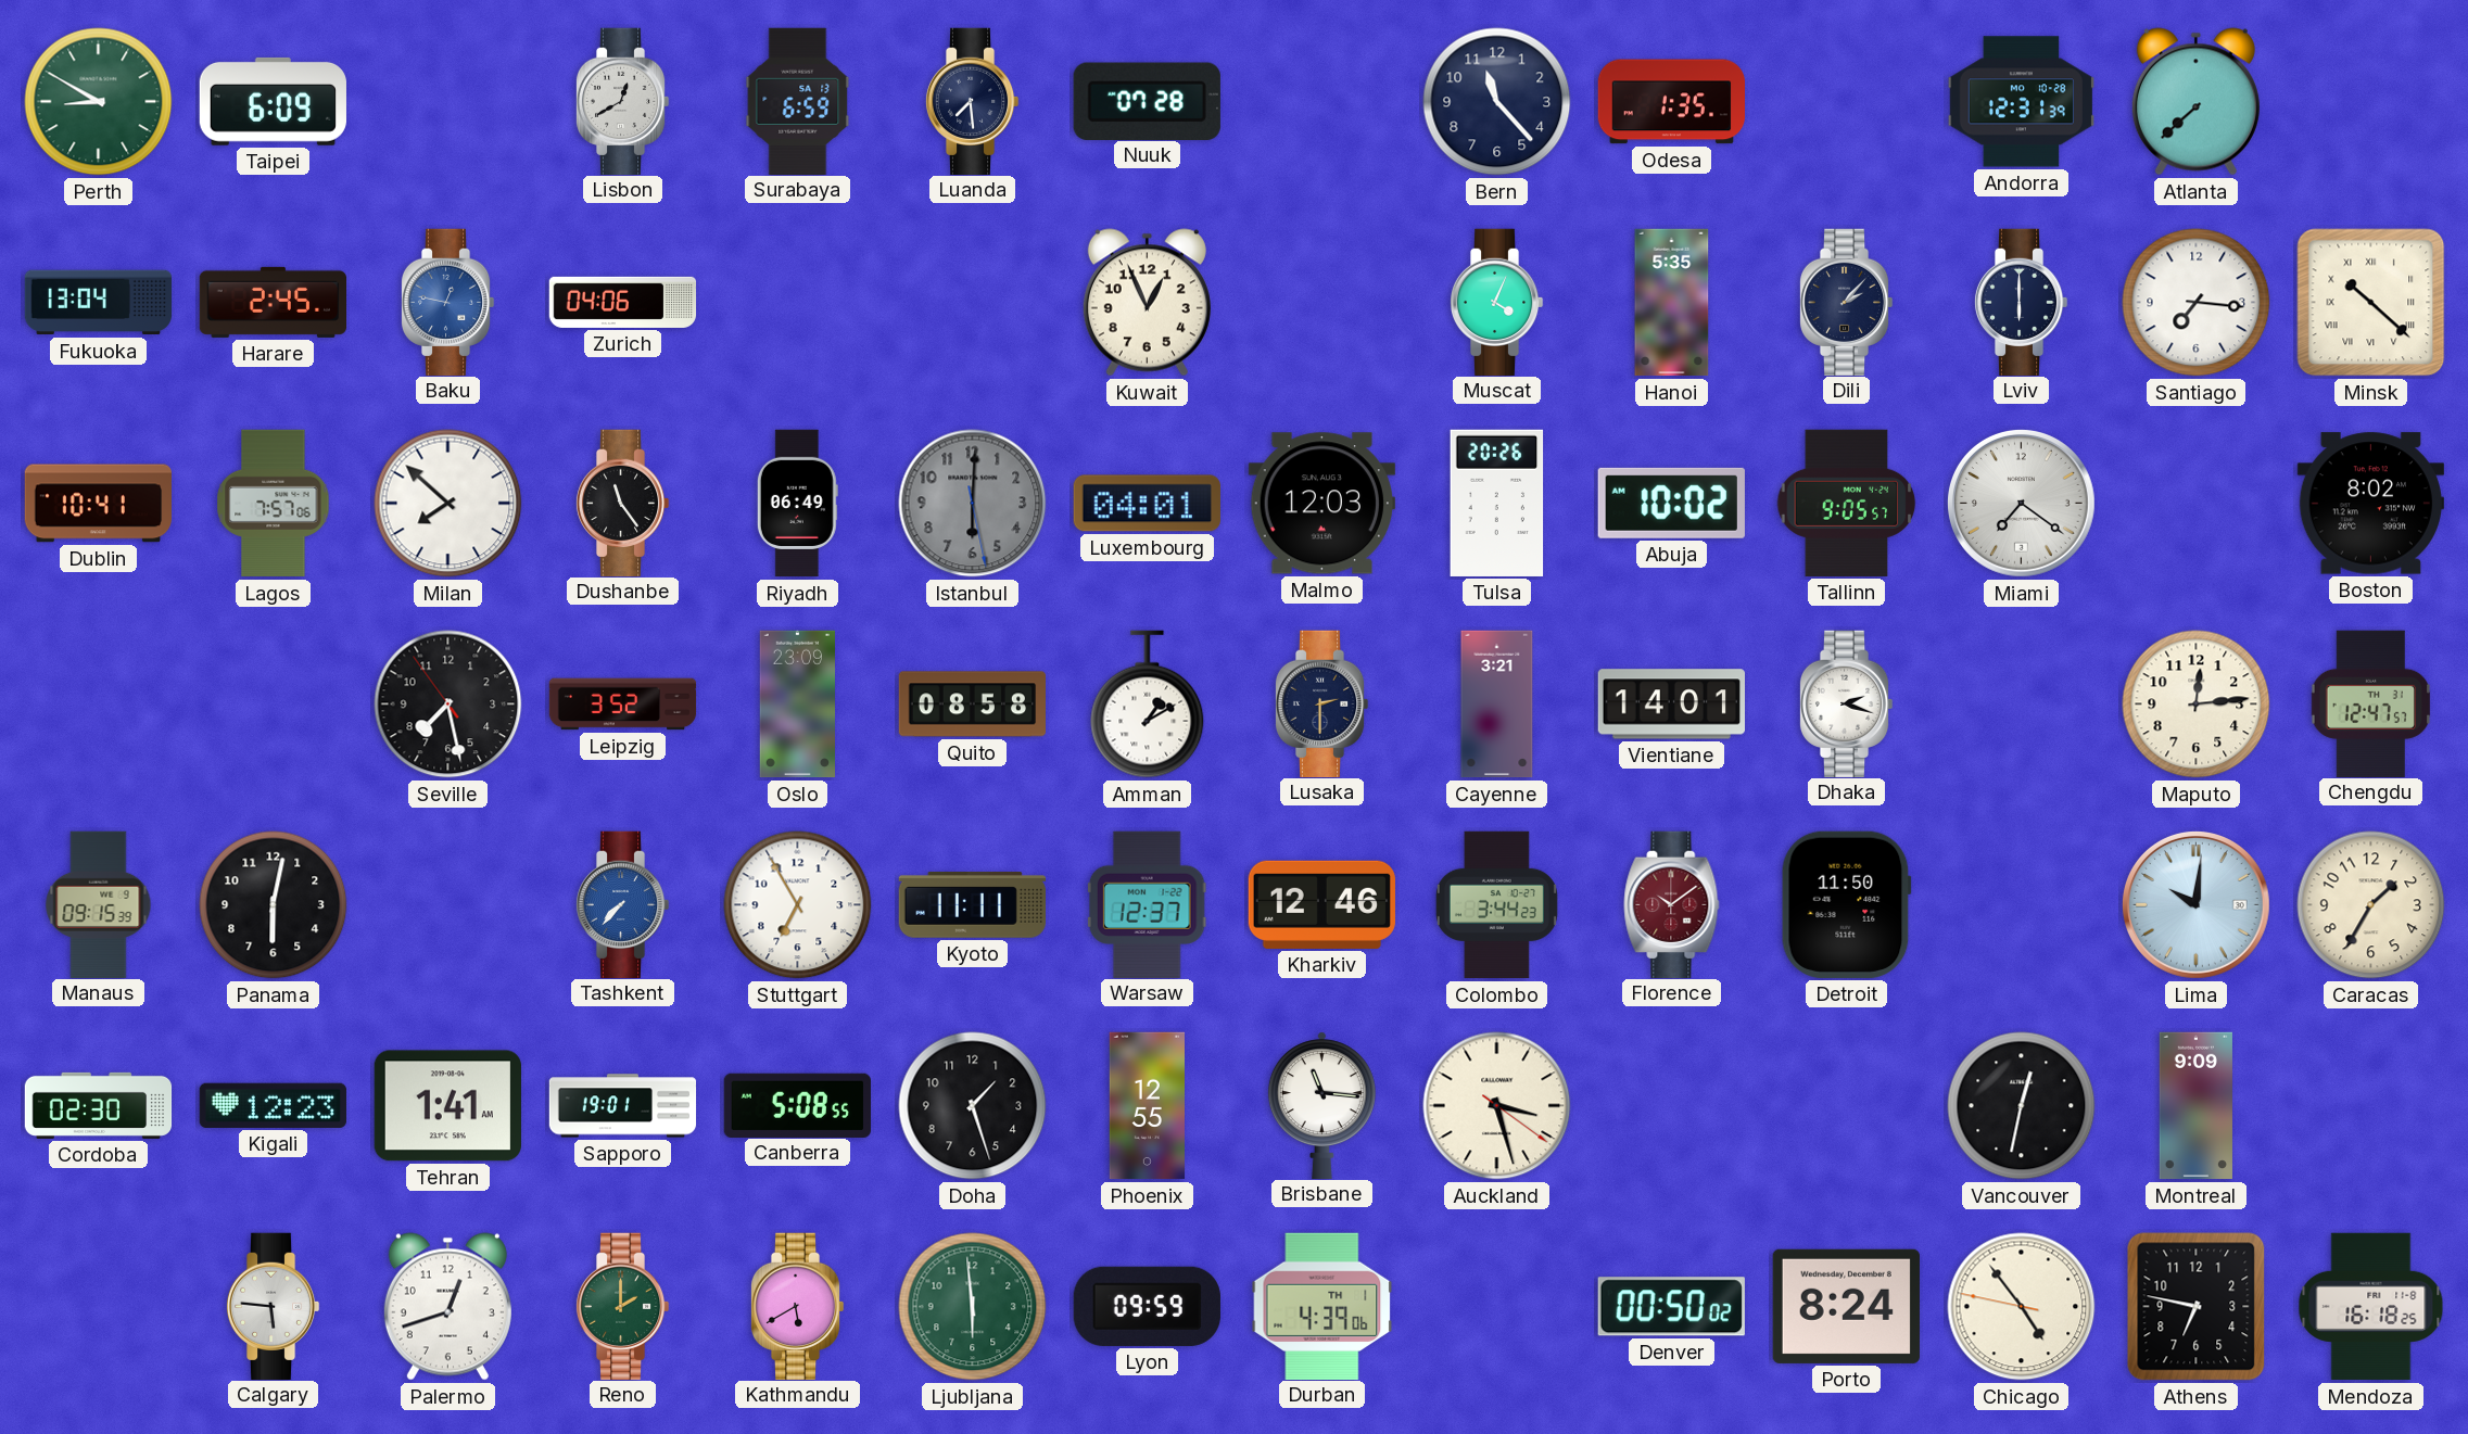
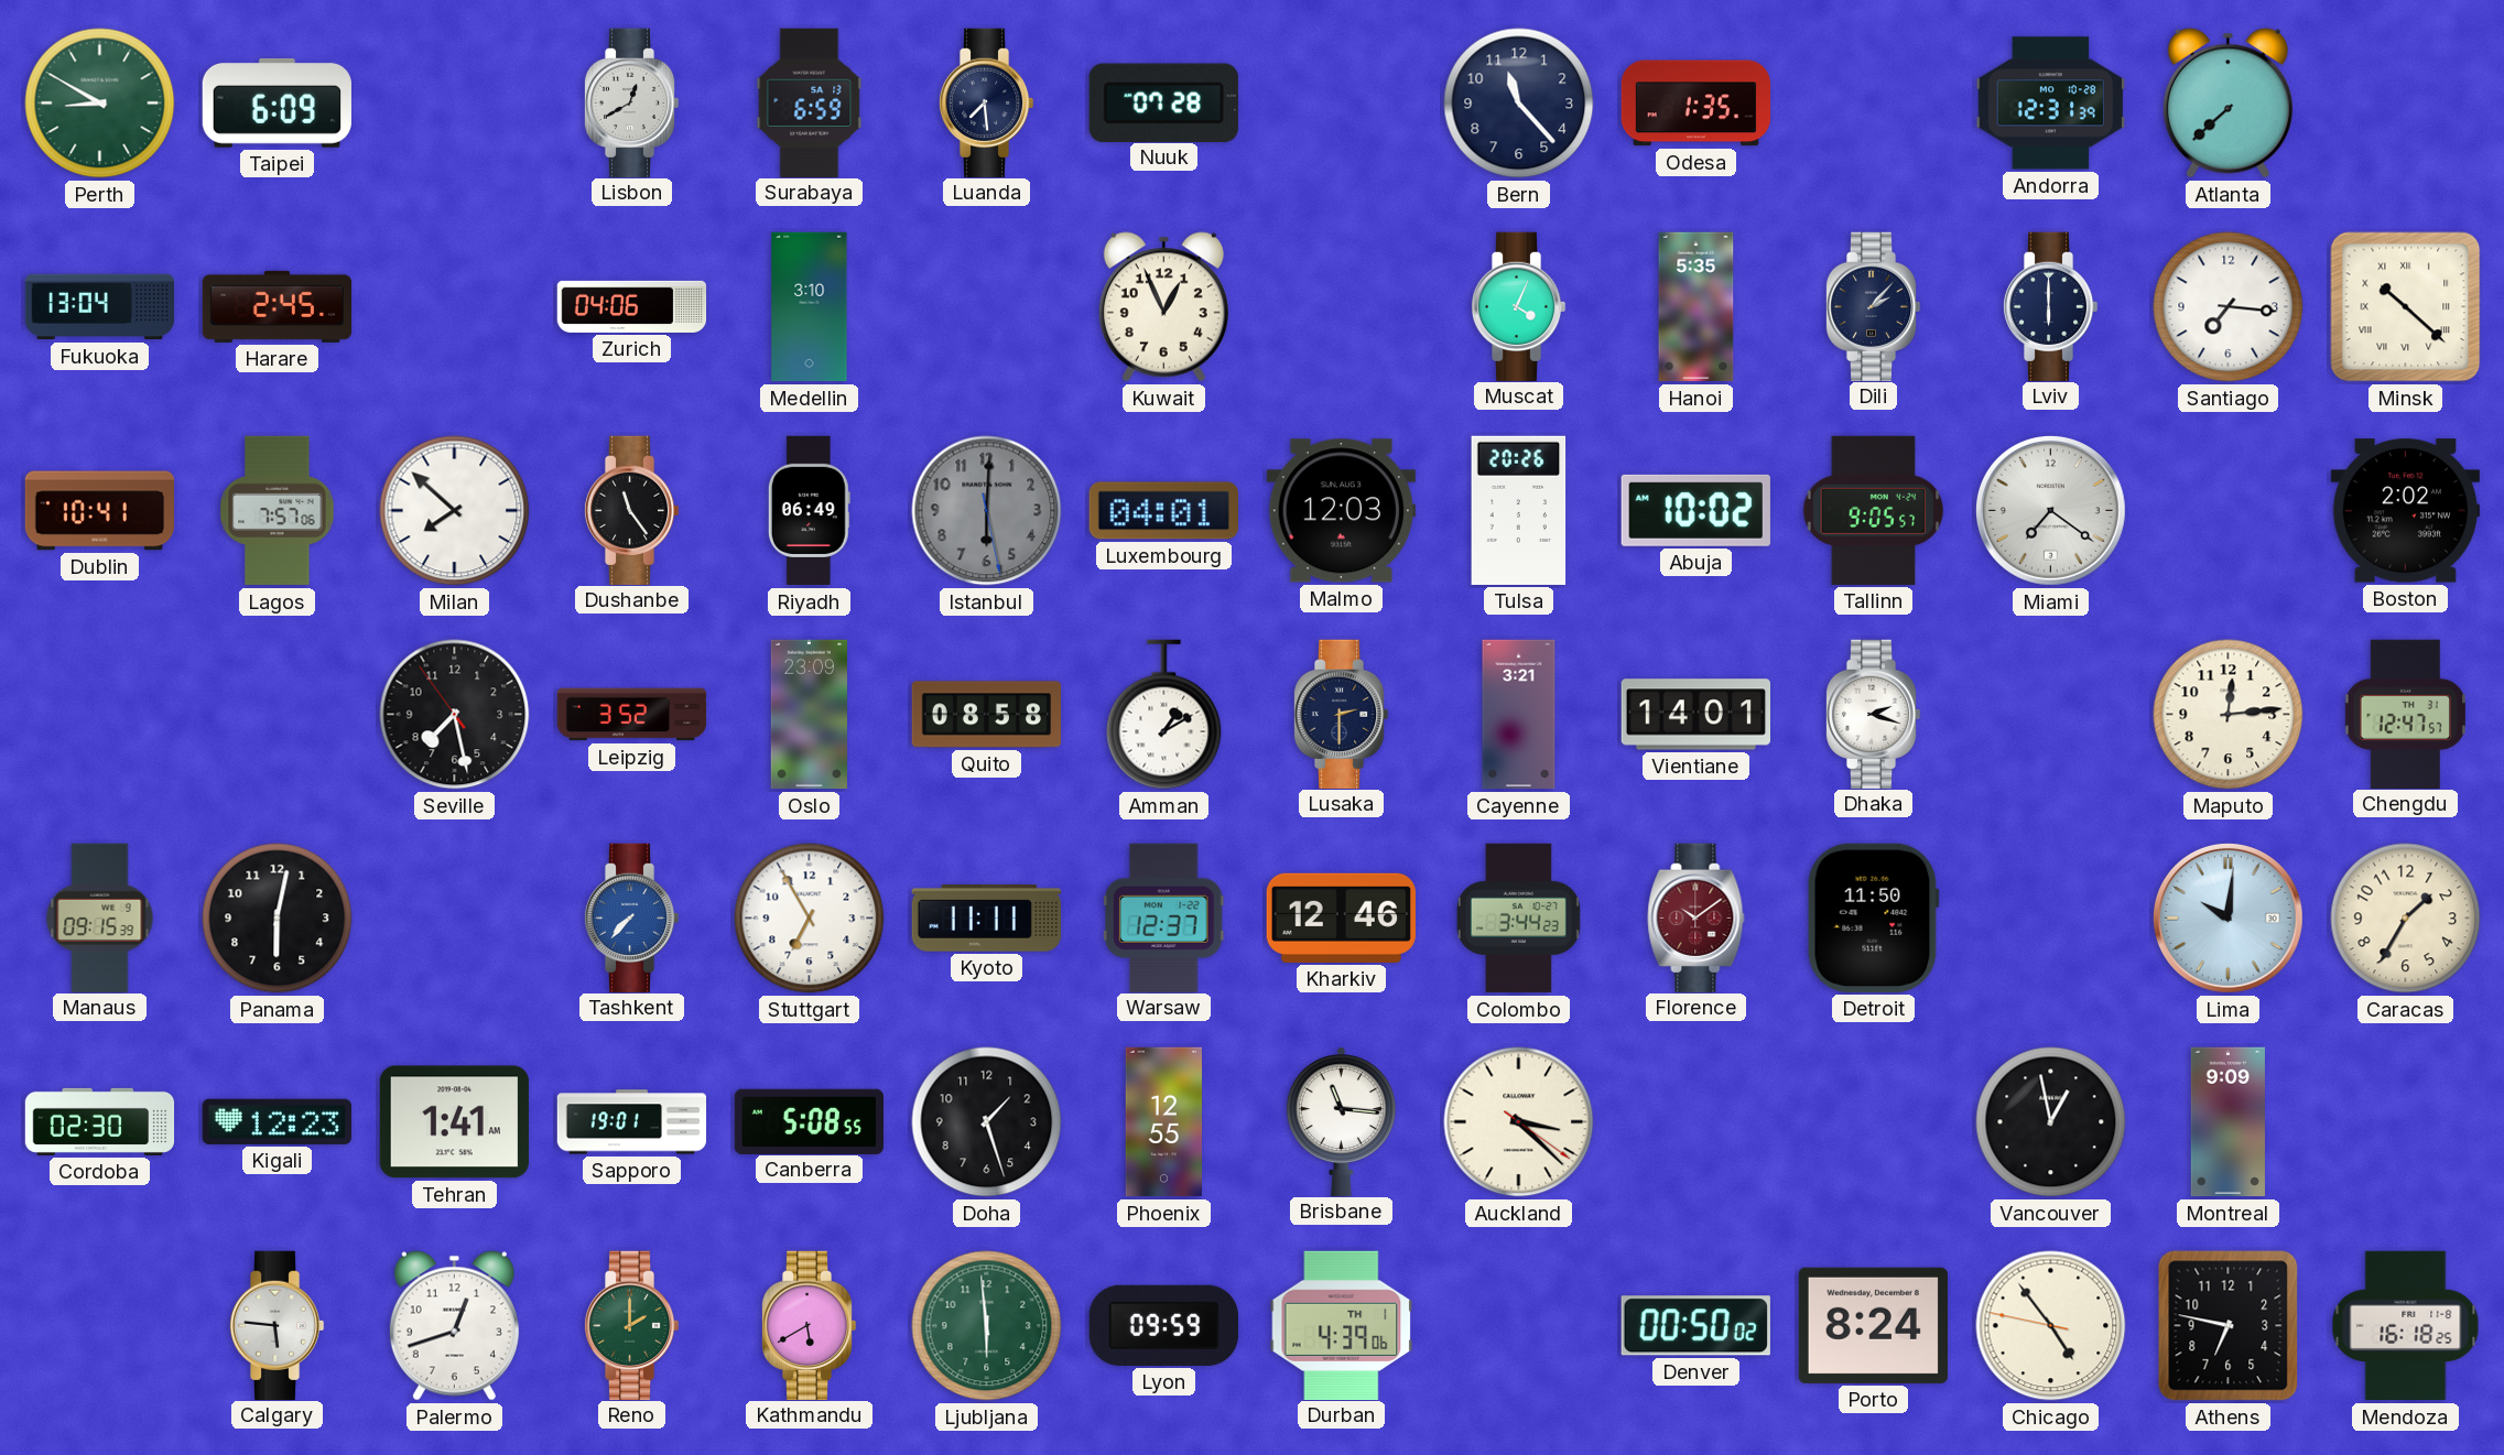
Baku: 12:47 -> none
Medellin: none -> 3:10
Boston: 8:02 -> 2:02
Auckland: 3:27 -> 3:22
Vancouver: 12:32 -> 12:58
